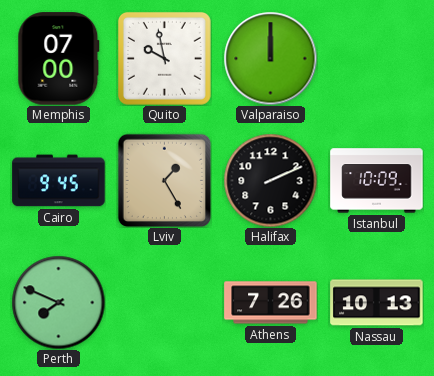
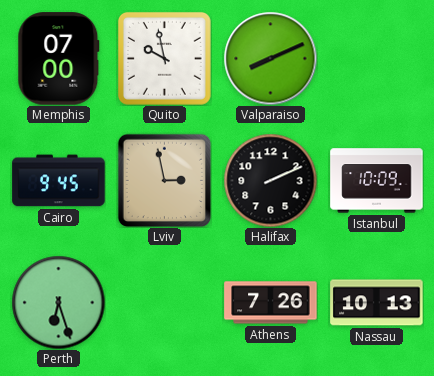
Valparaiso: 12:00 -> 8:11
Lviv: 1:25 -> 2:58
Perth: 7:49 -> 6:27
